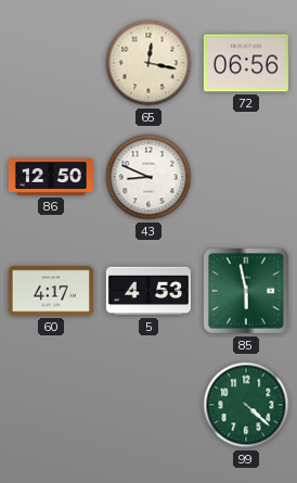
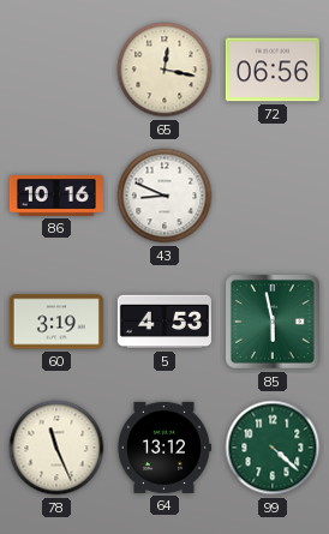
86: 12:50 -> 10:16
60: 4:17 -> 3:19
78: none -> 11:26
64: none -> 13:12
